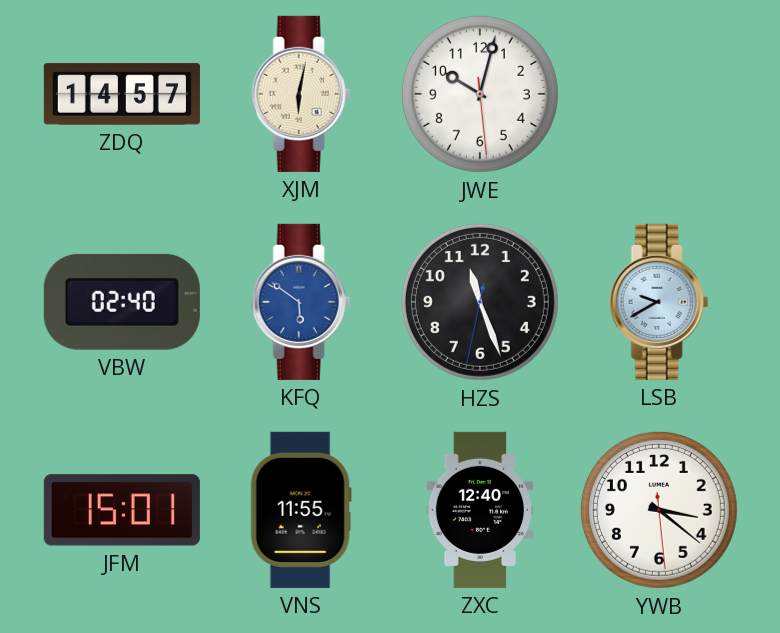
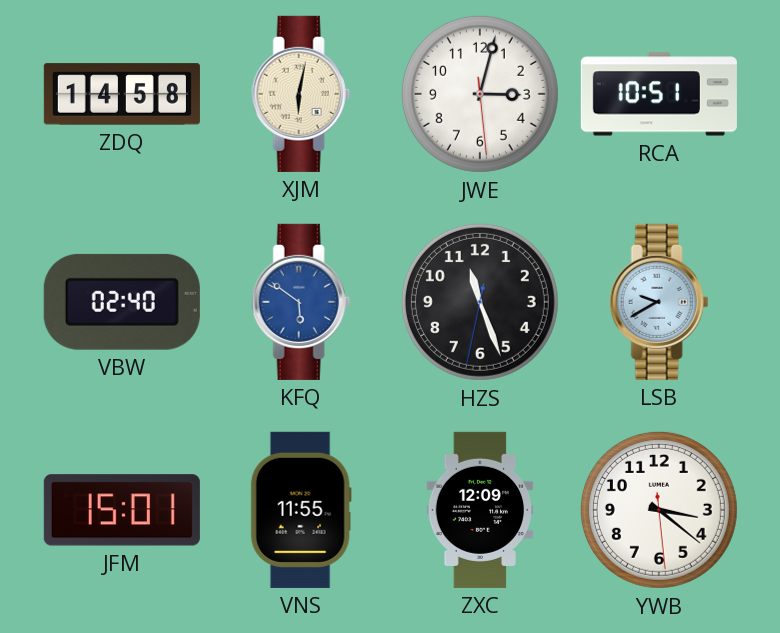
ZDQ: 14:57 -> 14:58
JWE: 10:02 -> 3:02
RCA: none -> 10:51
ZXC: 12:40 -> 12:09
